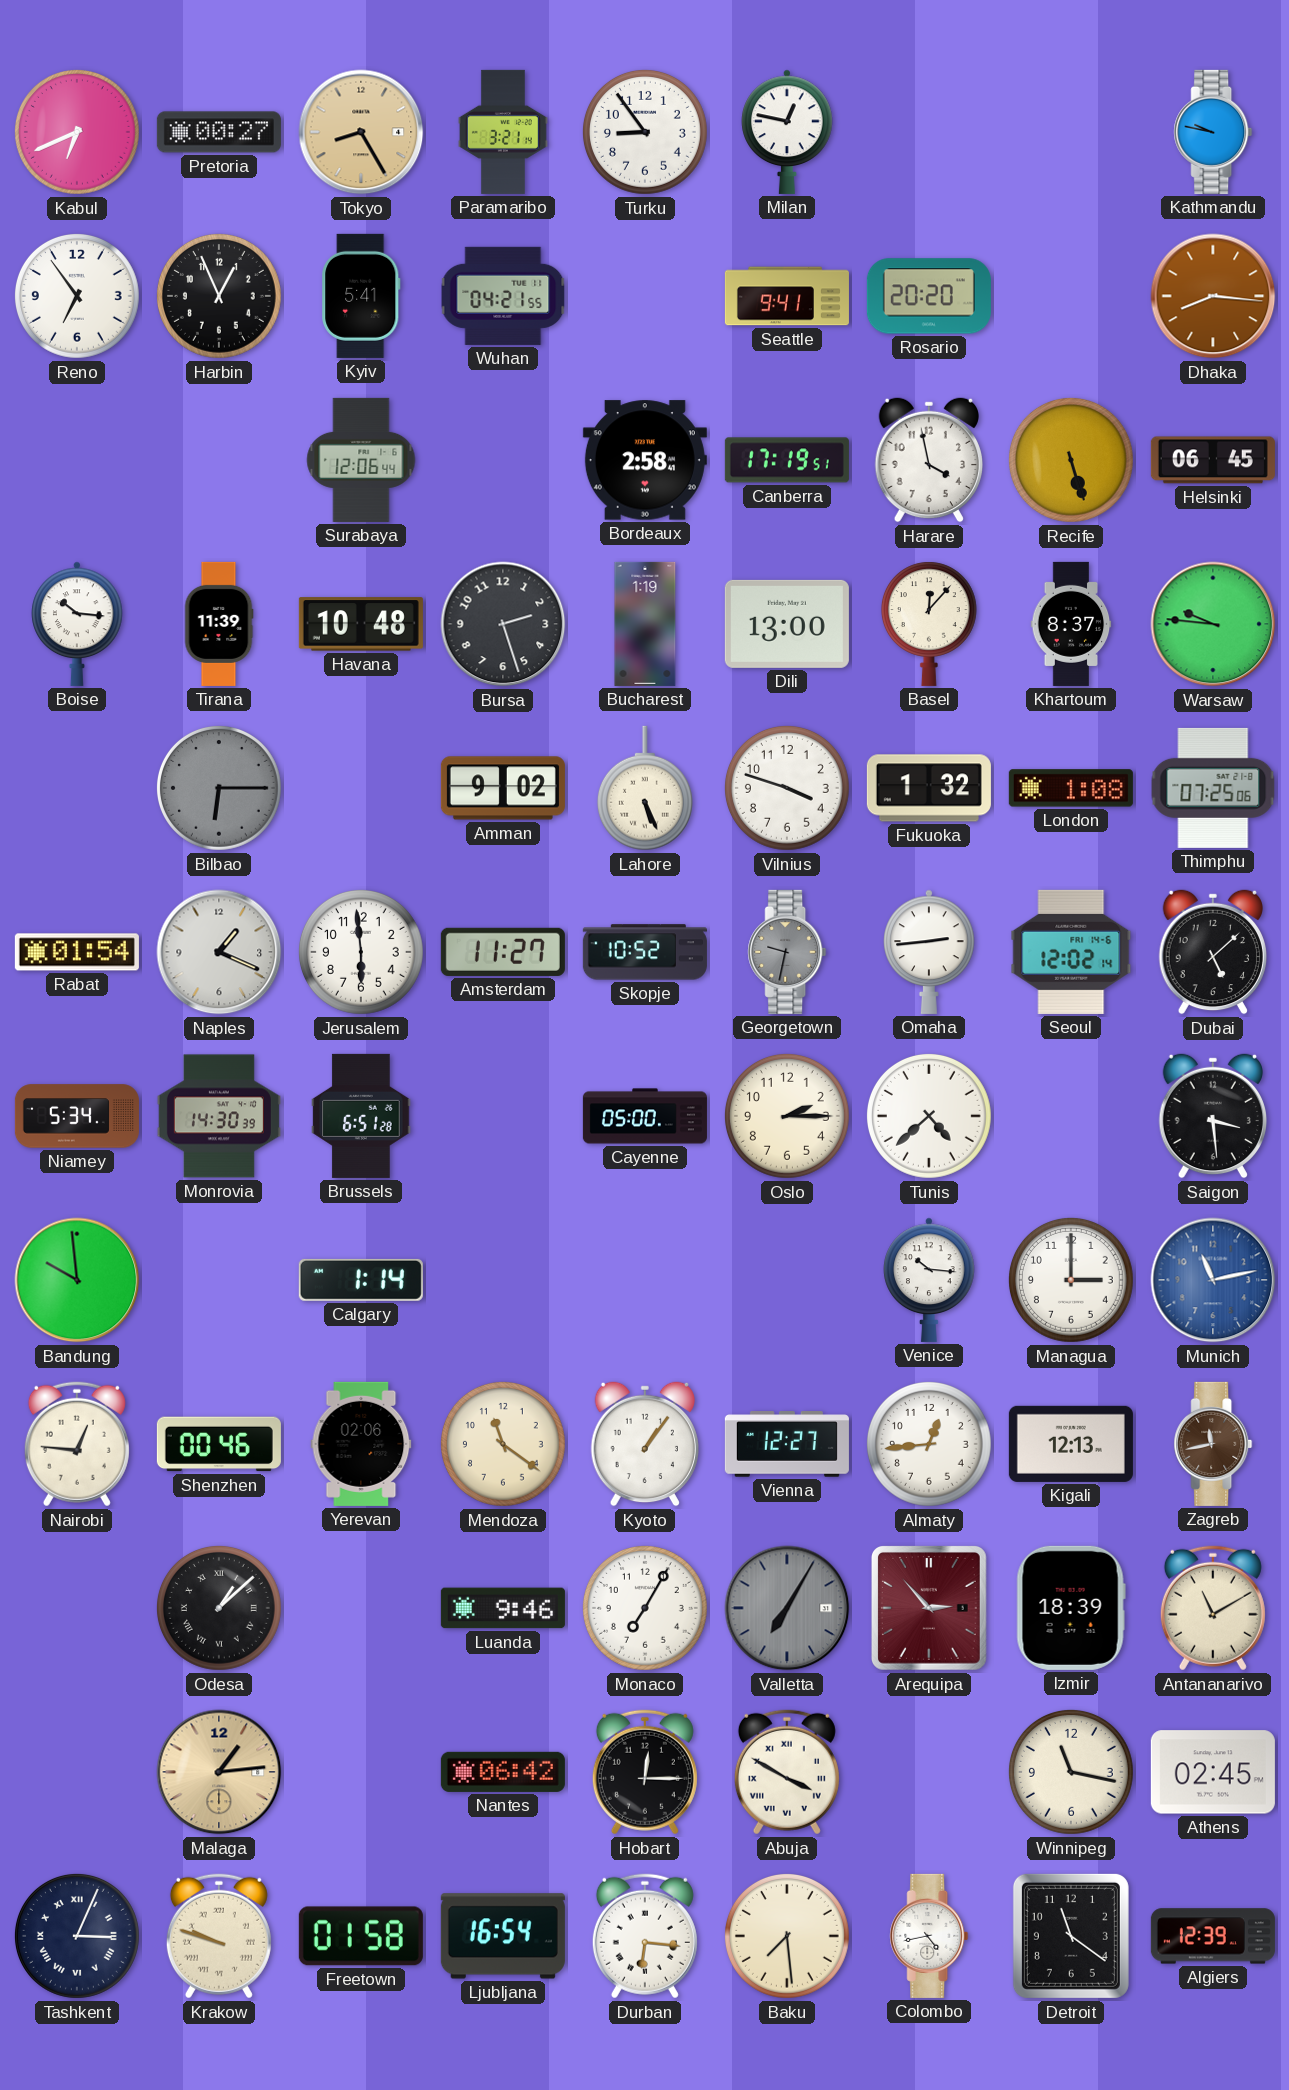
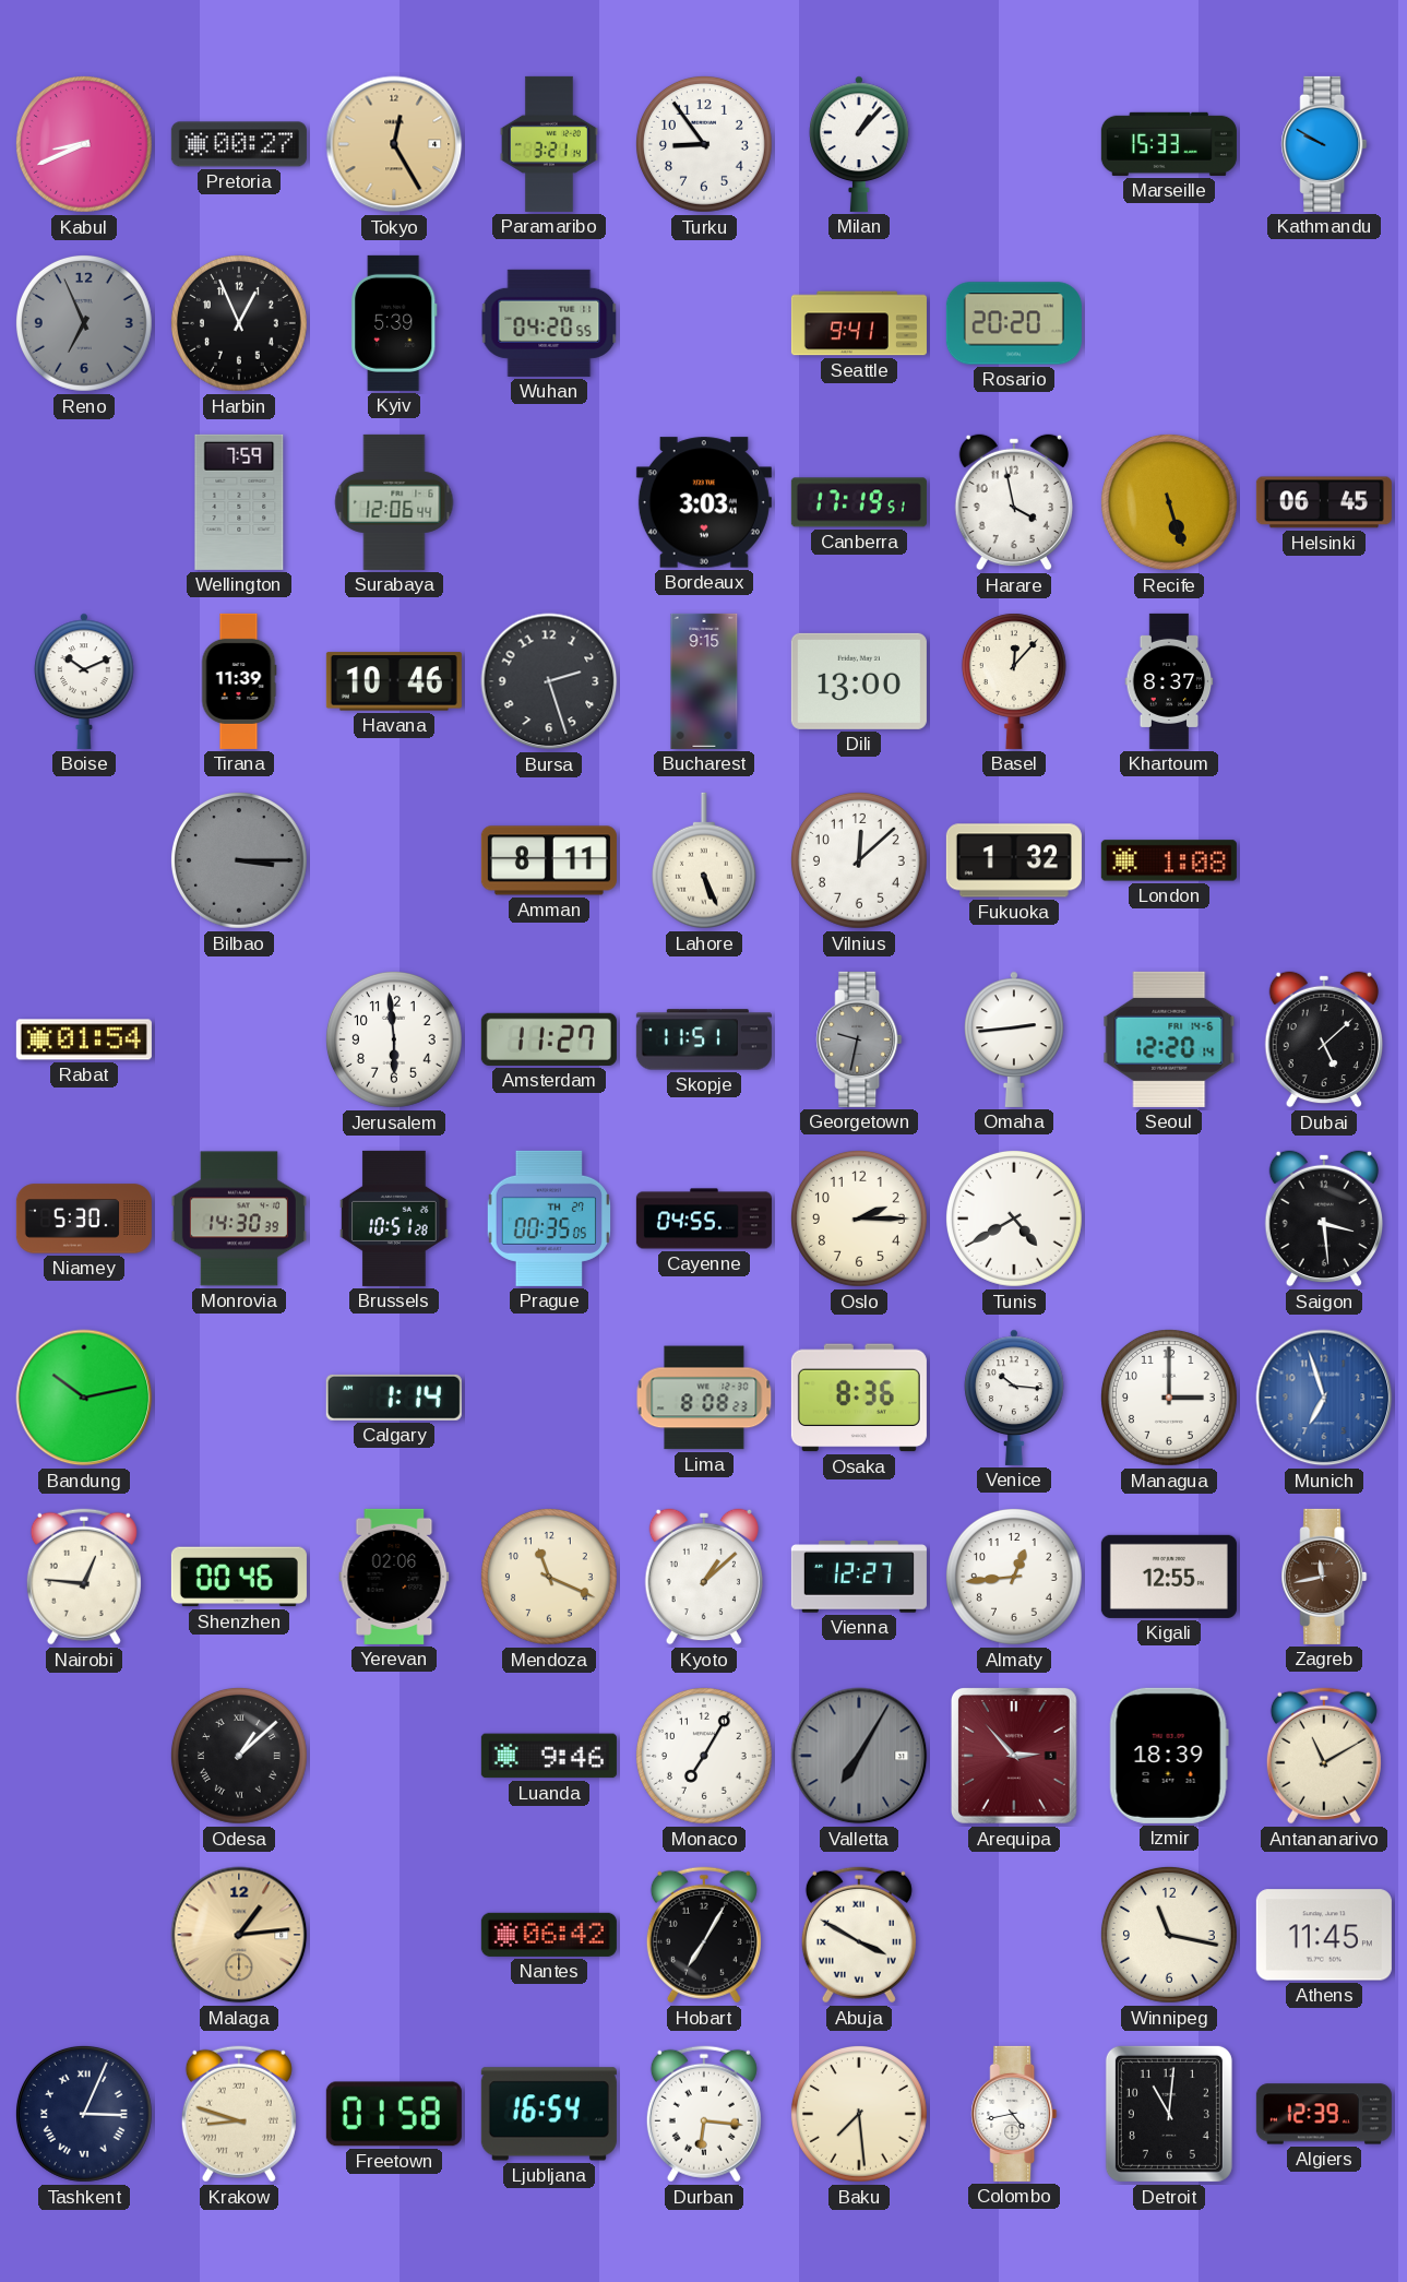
Kabul: 6:41 -> 8:41
Tokyo: 8:25 -> 12:25
Milan: 12:47 -> 1:07
Marseille: none -> 15:33
Kathmandu: 9:47 -> 9:50
Reno: 6:54 -> 6:56
Reno dial: white -> grey
Kyiv: 5:41 -> 5:39
Wuhan: 04:21 -> 04:20
Dhaka: 8:16 -> none
Wellington: none -> 7:59
Bordeaux: 2:58 -> 3:03
Boise: 10:16 -> 10:11
Havana: 10:48 -> 10:46
Bucharest: 1:19 -> 9:15
Warsaw: 9:46 -> none
Bilbao: 6:15 -> 3:15
Amman: 9:02 -> 8:11
Vilnius: 3:48 -> 12:08
Thimphu: 07:25 -> none
Naples: 1:19 -> none
Skopje: 10:52 -> 11:51
Seoul: 12:02 -> 12:20
Niamey: 5:34 -> 5:30
Brussels: 6:51 -> 10:51
Prague: none -> 00:35
Cayenne: 05:00 -> 04:55
Tunis: 4:38 -> 4:40
Bandung: 9:59 -> 10:13
Lima: none -> 8:08
Osaka: none -> 8:36
Munich: 11:13 -> 6:57
Mendoza: 11:21 -> 11:19
Kyoto: 1:06 -> 1:08
Kigali: 12:13 -> 12:55
Hobart: 12:15 -> 7:05
Athens: 02:45 -> 11:45
Krakow: 9:48 -> 8:48
Detroit: 11:21 -> 11:01
